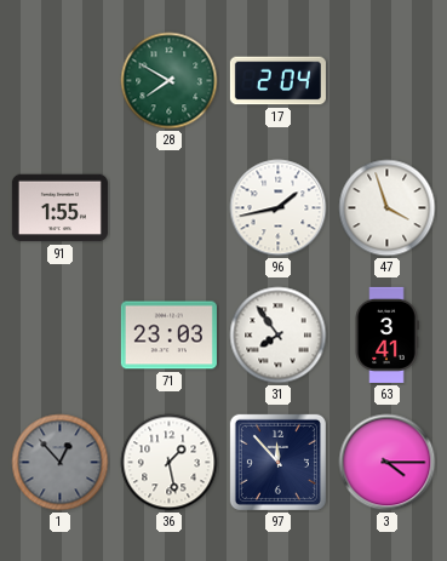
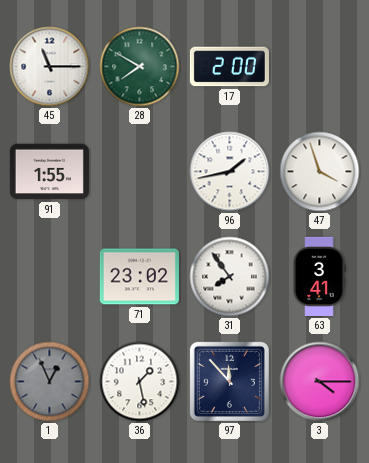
45: none -> 11:15
17: 2:04 -> 2:00
71: 23:03 -> 23:02
1: 12:53 -> 12:56
